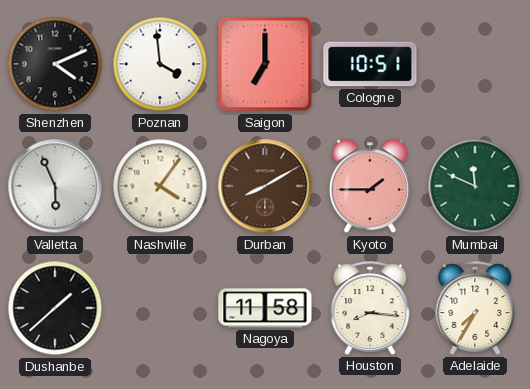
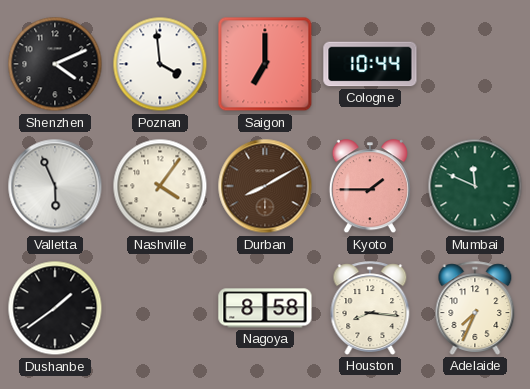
Cologne: 10:51 -> 10:44
Dushanbe: 1:38 -> 1:39
Nagoya: 11:58 -> 8:58
Adelaide: 7:35 -> 7:34
